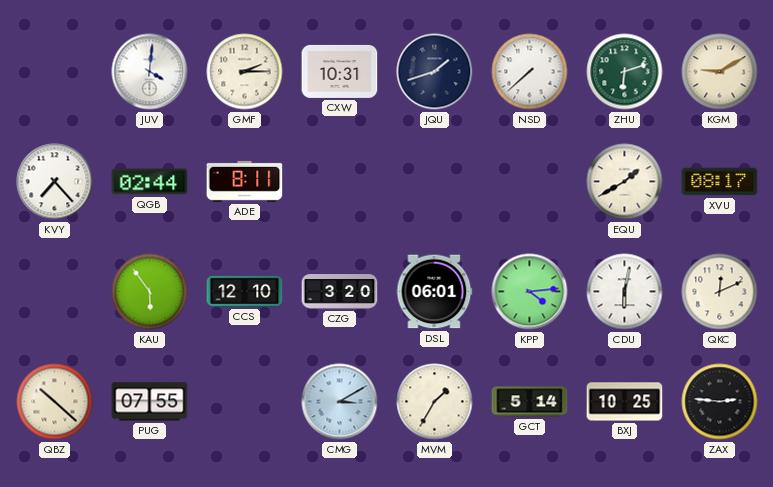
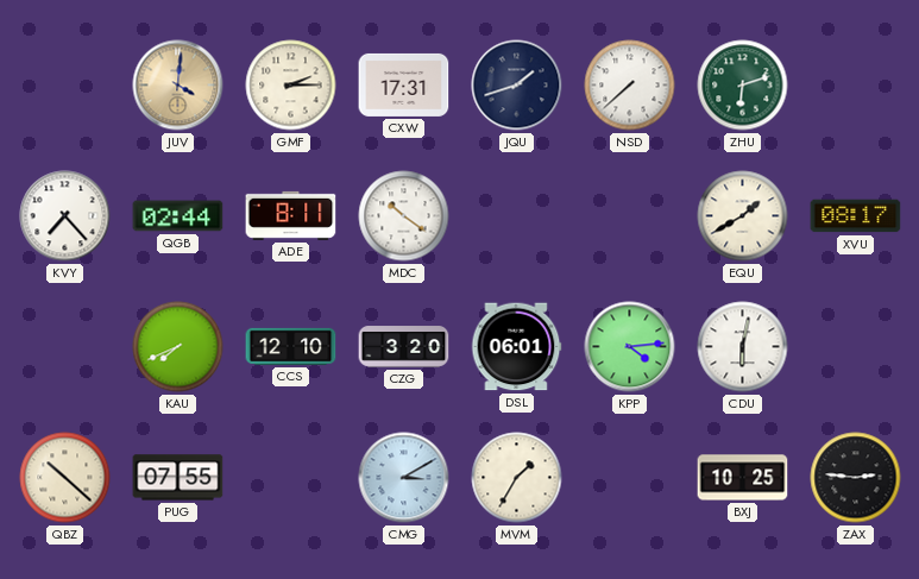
JUV dial: white -> champagne
CXW: 10:31 -> 17:31
KGM: 9:10 -> none
MDC: none -> 10:21
KAU: 5:54 -> 7:41
QKC: 12:11 -> none
GCT: 5:14 -> none
